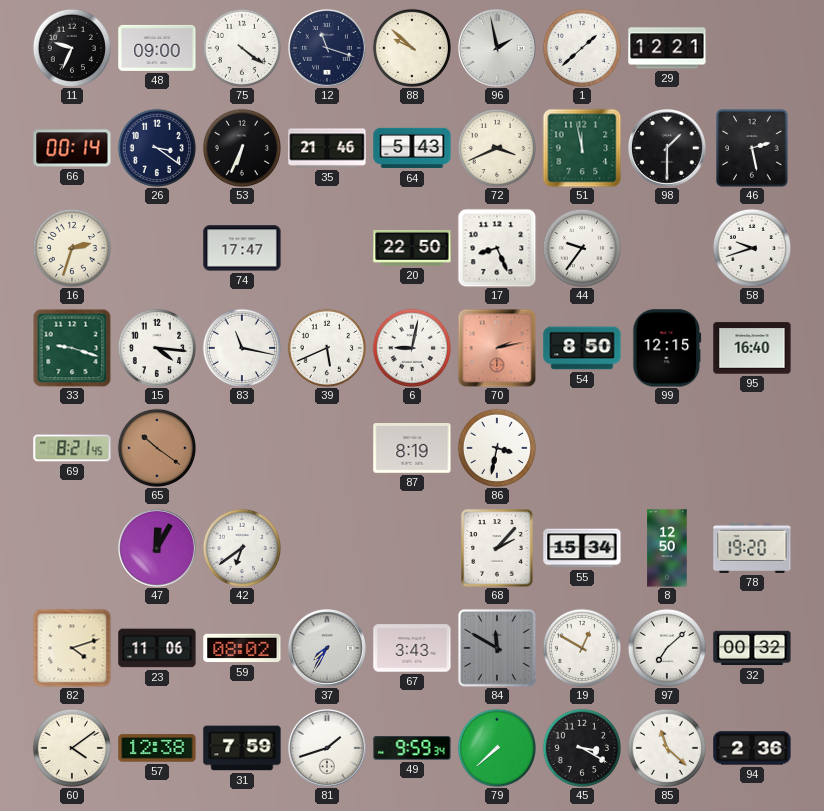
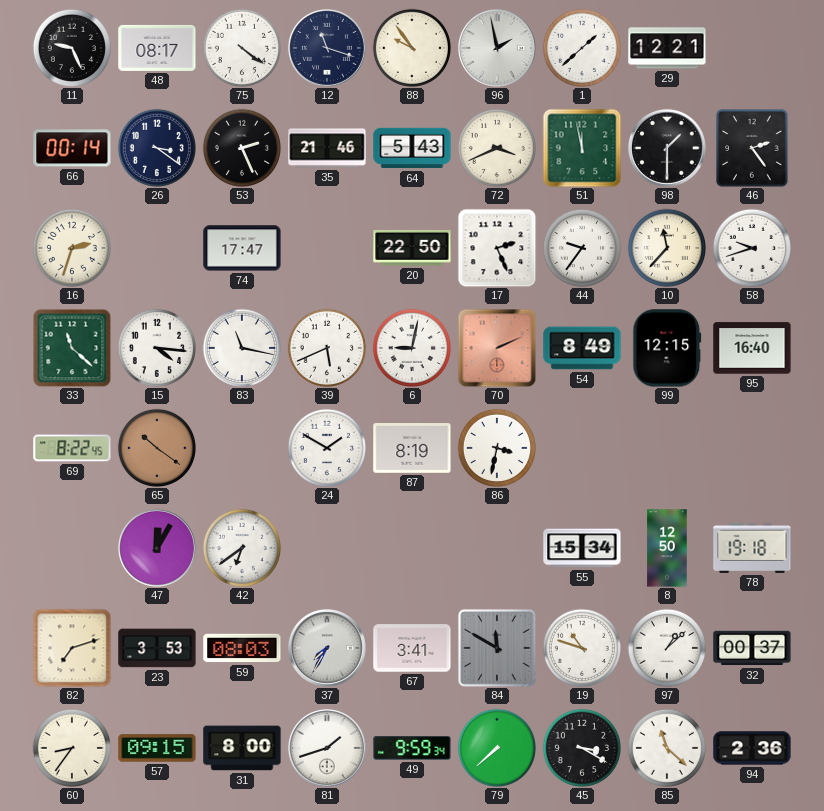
11: 9:34 -> 9:26
48: 09:00 -> 08:17
88: 9:52 -> 9:54
53: 6:34 -> 2:26
46: 2:28 -> 2:24
17: 8:26 -> 2:26
10: none -> 11:37
33: 9:18 -> 11:22
70: 2:13 -> 2:11
54: 8:50 -> 8:49
69: 8:21 -> 8:22
24: none -> 1:50
68: 2:07 -> none
78: 19:20 -> 19:18
82: 4:12 -> 7:12
23: 11:06 -> 3:53
59: 08:02 -> 08:03
67: 3:43 -> 3:41
19: 12:50 -> 10:48
97: 7:08 -> 1:08
32: 00:32 -> 00:37
60: 4:09 -> 8:36
57: 12:38 -> 09:15
31: 7:59 -> 8:00
